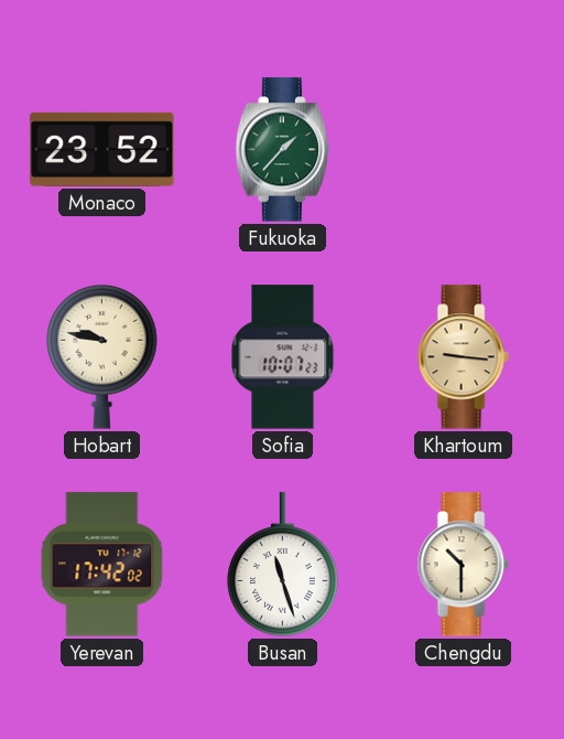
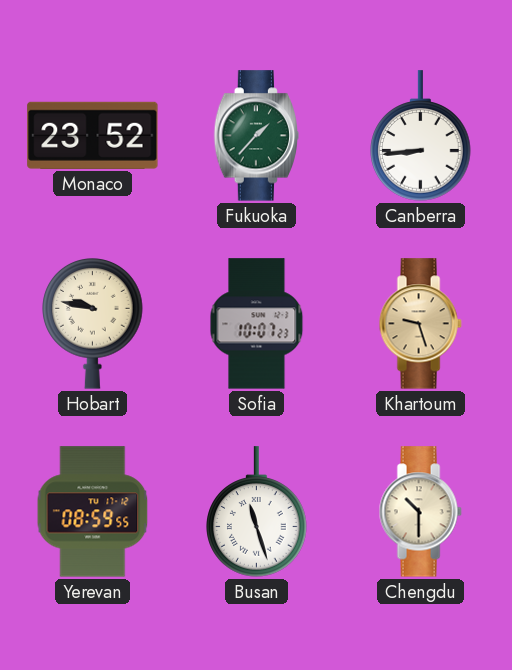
Canberra: none -> 8:44
Khartoum: 9:16 -> 9:27
Yerevan: 17:42 -> 08:59
